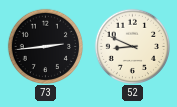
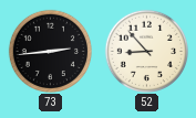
52: 8:49 -> 8:53
